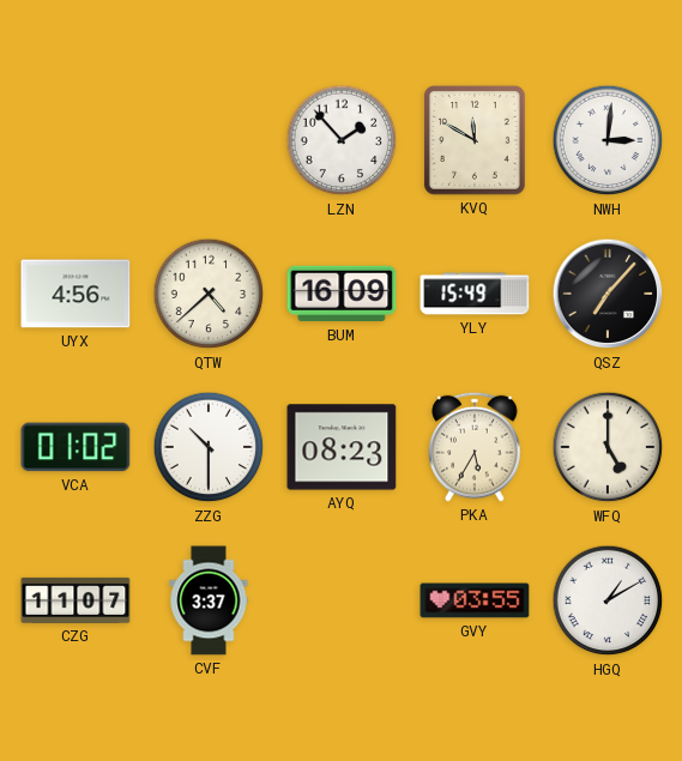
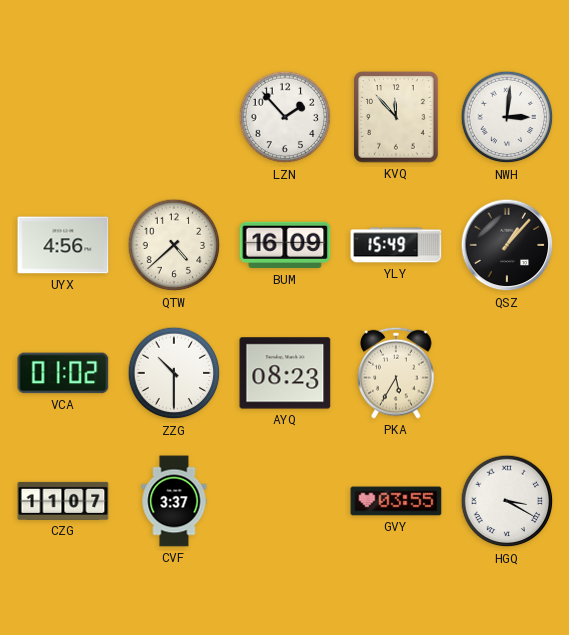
KVQ: 11:50 -> 11:53
QSZ: 7:07 -> 1:07
WFQ: 5:00 -> none
HGQ: 1:10 -> 3:20
